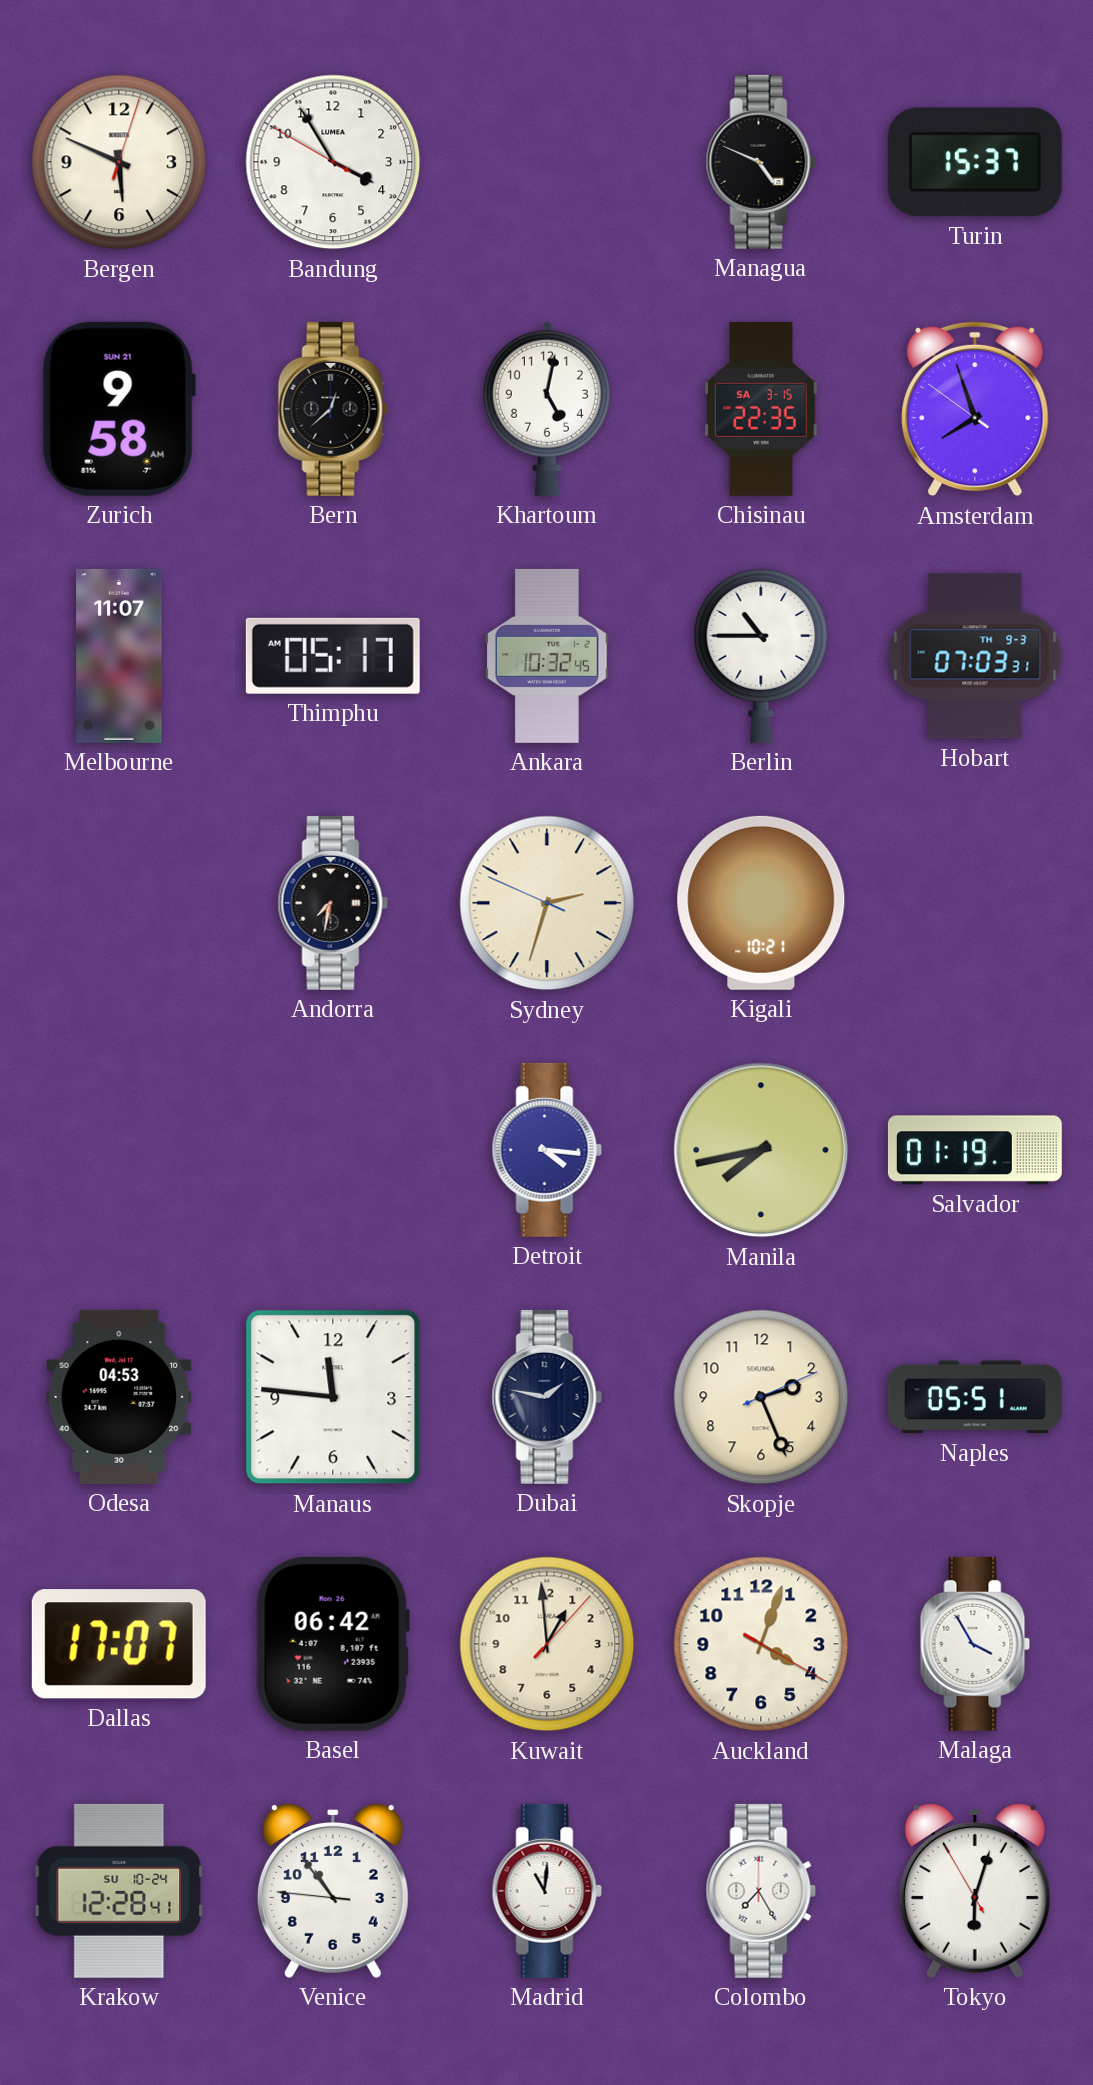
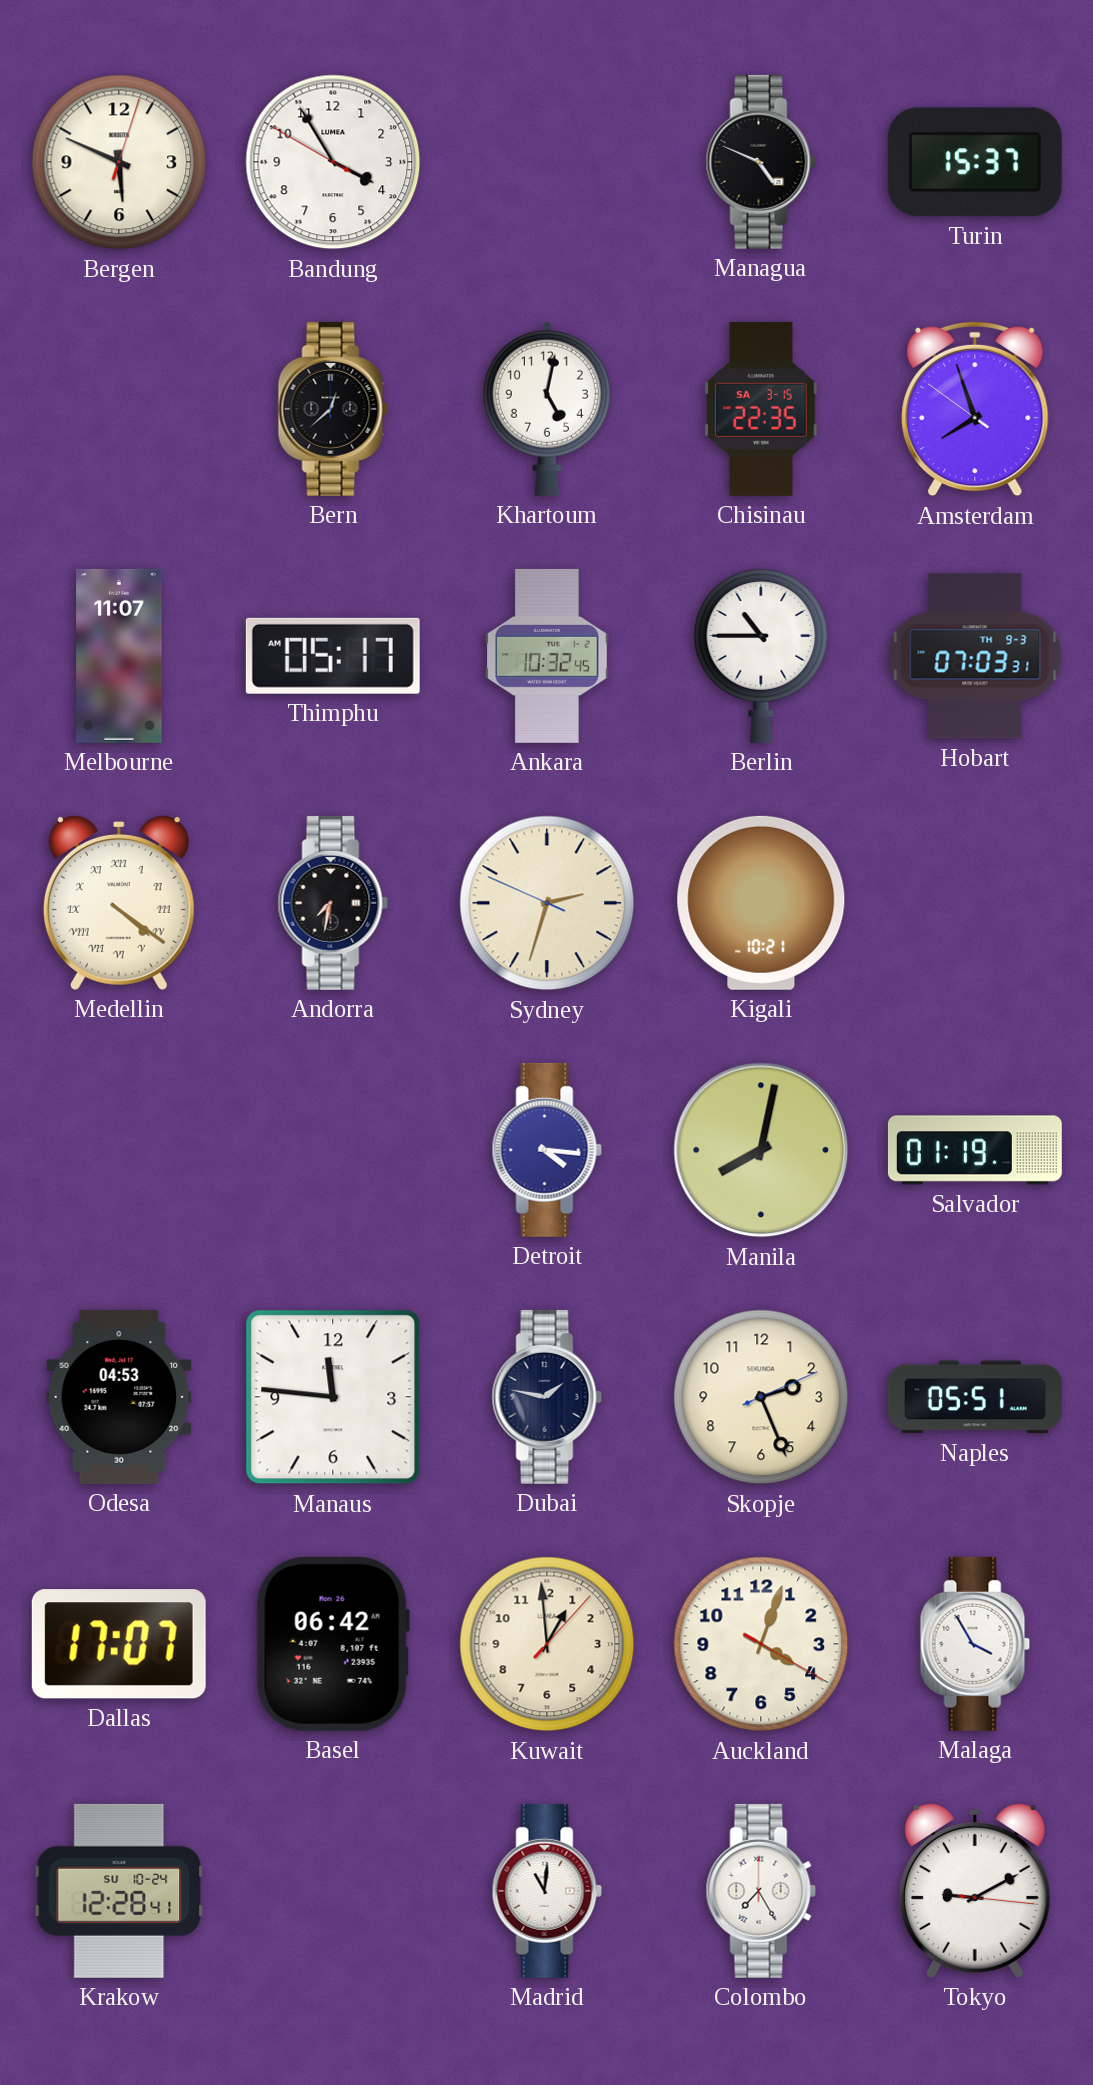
Zurich: 9:58 -> none
Medellin: none -> 4:21
Manila: 7:43 -> 8:02
Venice: 10:53 -> none
Tokyo: 6:02 -> 9:10
